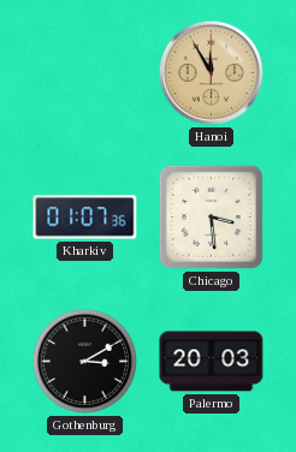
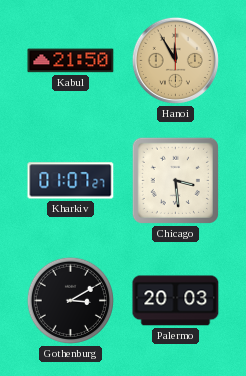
Kabul: none -> 21:50
Kharkiv: 01:07:36 -> 01:07:27
